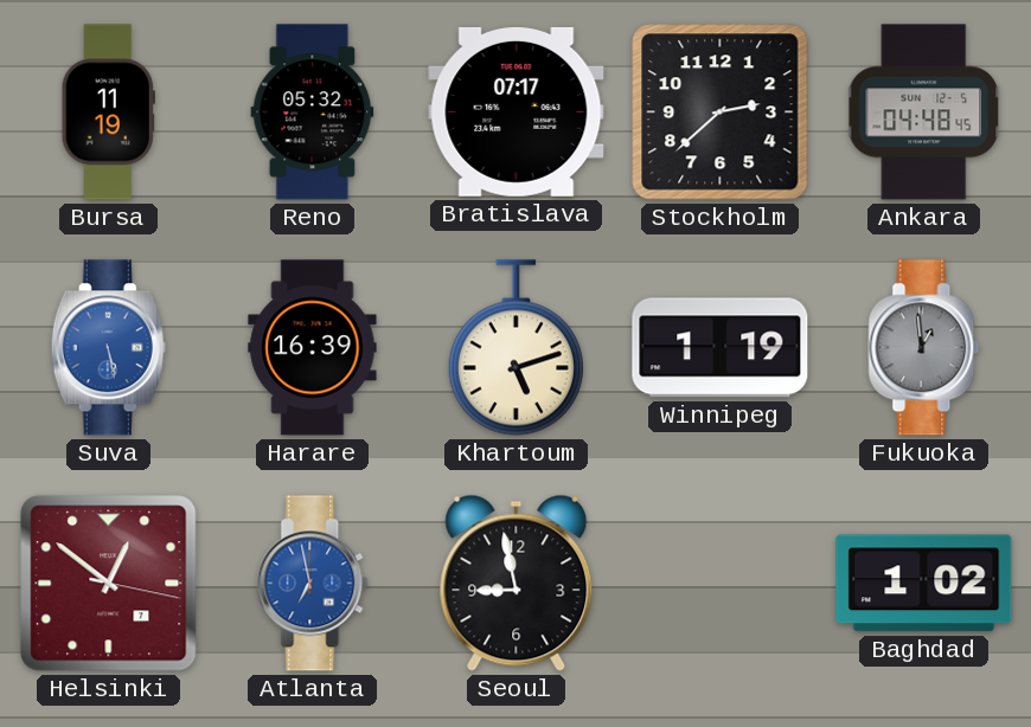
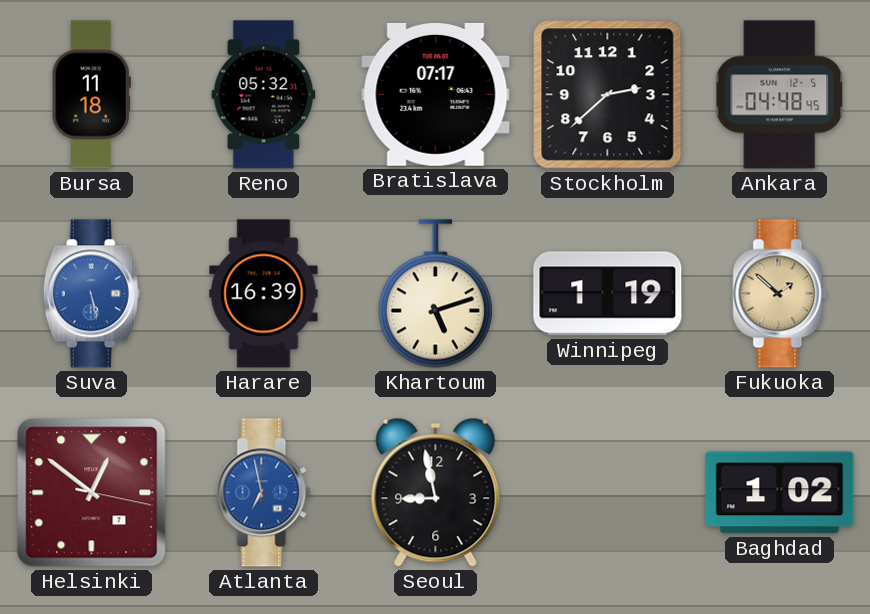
Bursa: 11:19 -> 11:18
Fukuoka: 12:59 -> 1:52
Fukuoka dial: grey -> champagne
